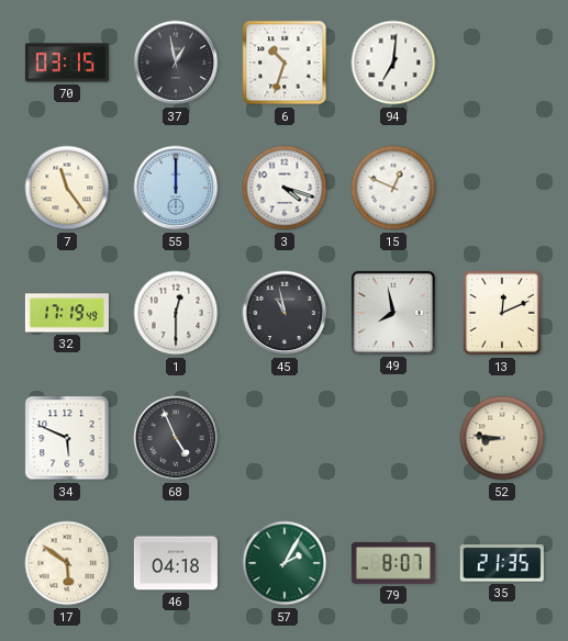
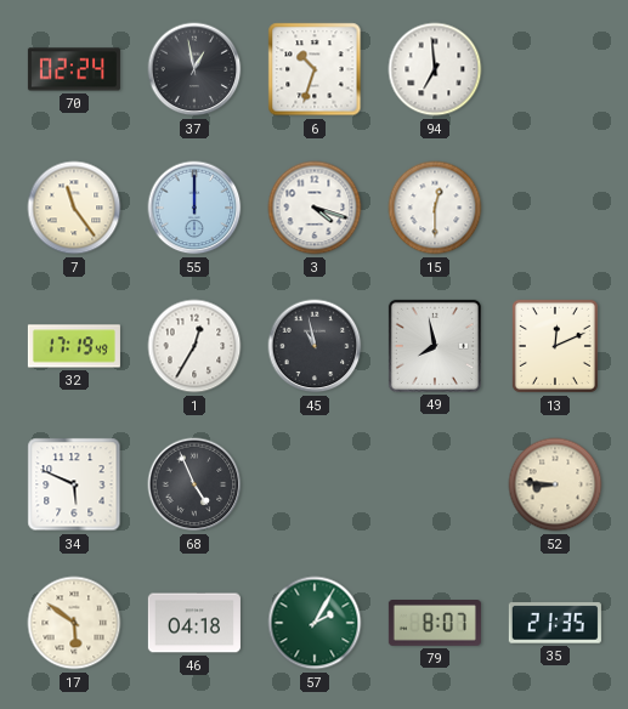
70: 03:15 -> 02:24
94: 7:01 -> 6:59
15: 12:49 -> 12:30
1: 12:30 -> 12:35
